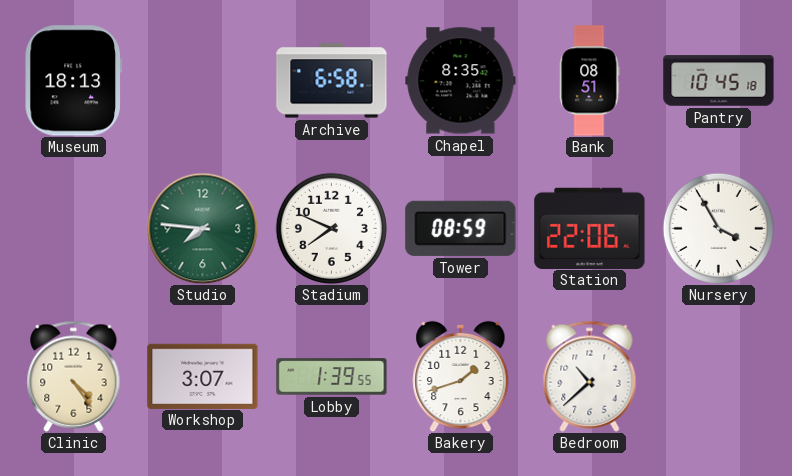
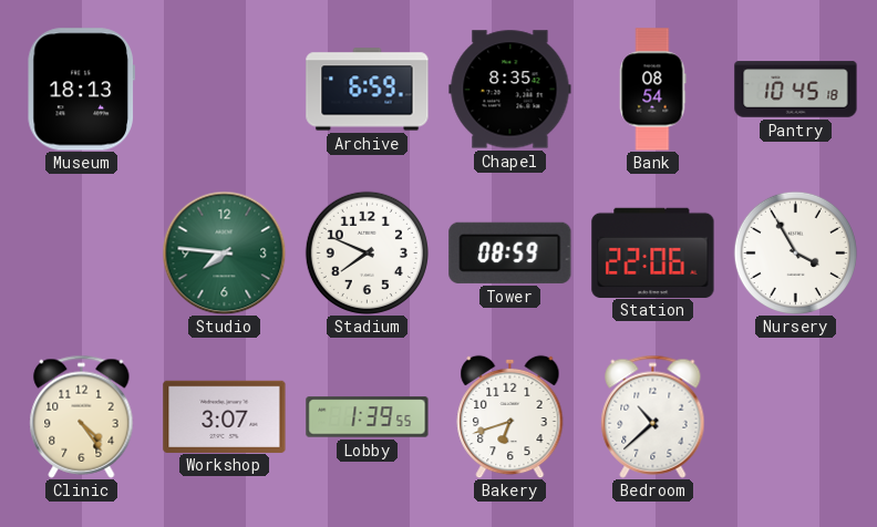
Archive: 6:58 -> 6:59
Bank: 08:51 -> 08:54
Bakery: 1:42 -> 6:42
